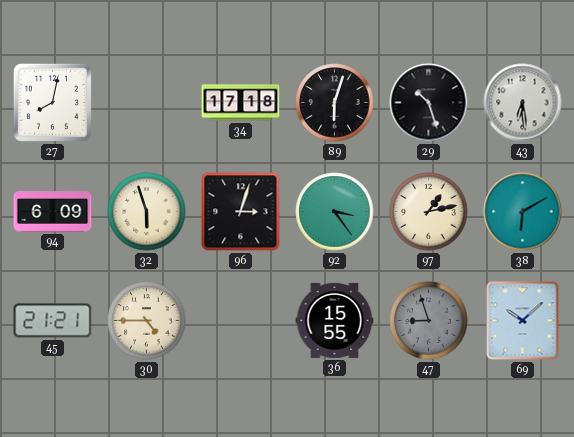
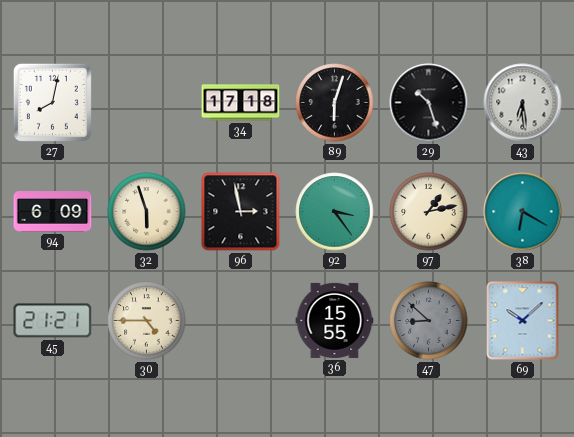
96: 3:03 -> 2:58
38: 6:10 -> 6:20
47: 8:57 -> 8:52
